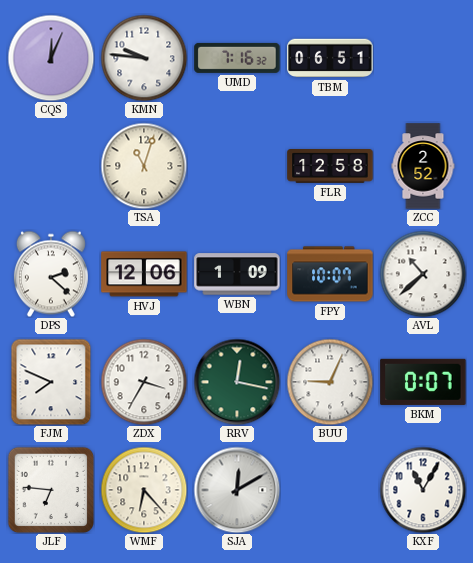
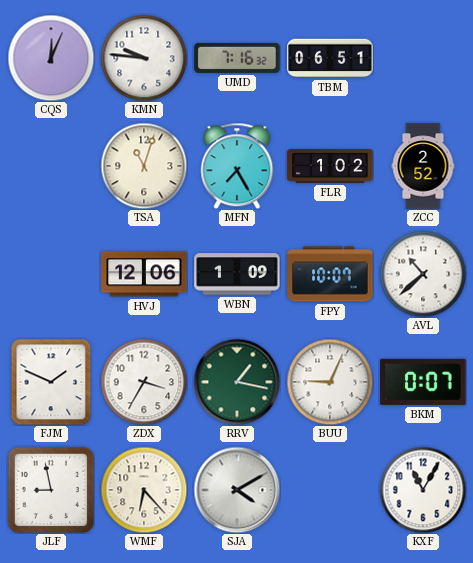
MFN: none -> 7:25
FLR: 12:58 -> 1:02
DPS: 2:22 -> none
FJM: 7:49 -> 1:49
RRV: 12:17 -> 1:17
JLF: 6:46 -> 8:58
SJA: 12:10 -> 4:10
